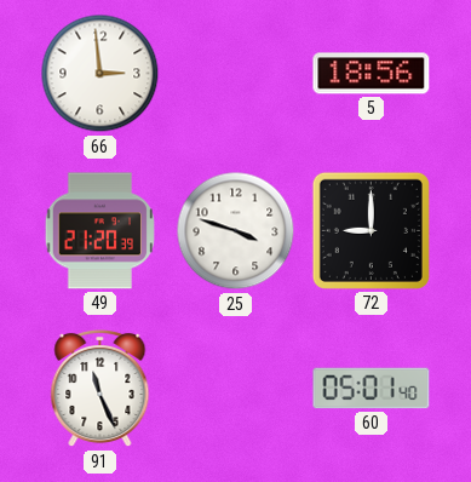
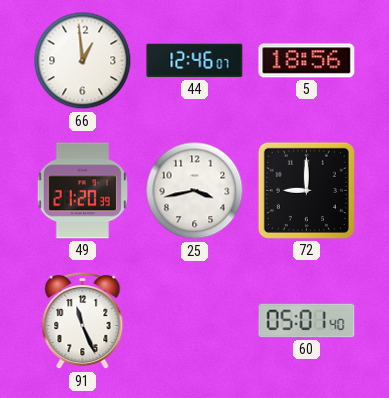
66: 2:59 -> 12:59
44: none -> 12:46
25: 3:48 -> 3:43
